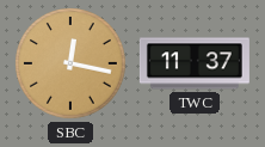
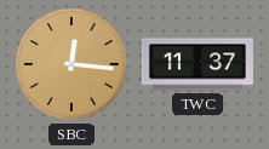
SBC: 12:17 -> 12:16
